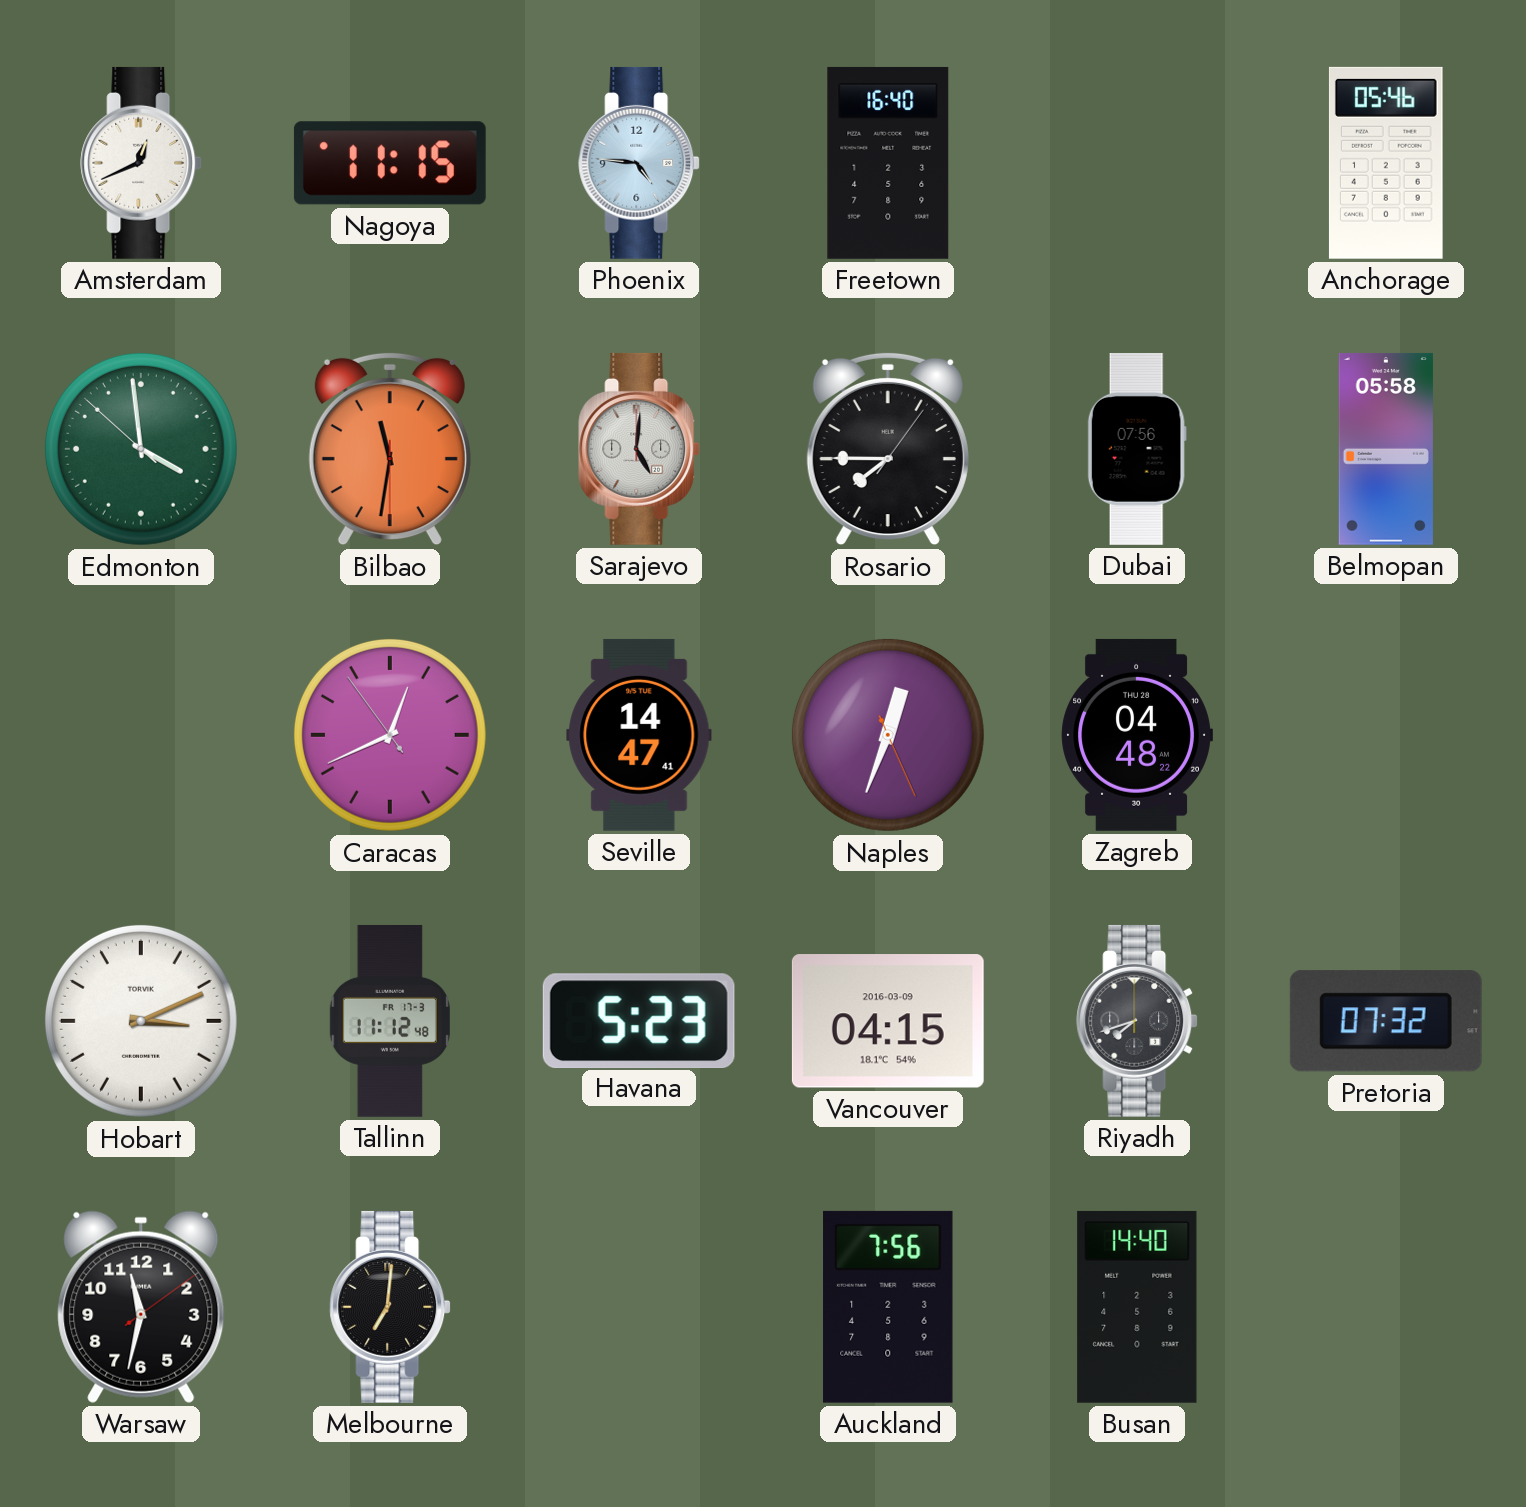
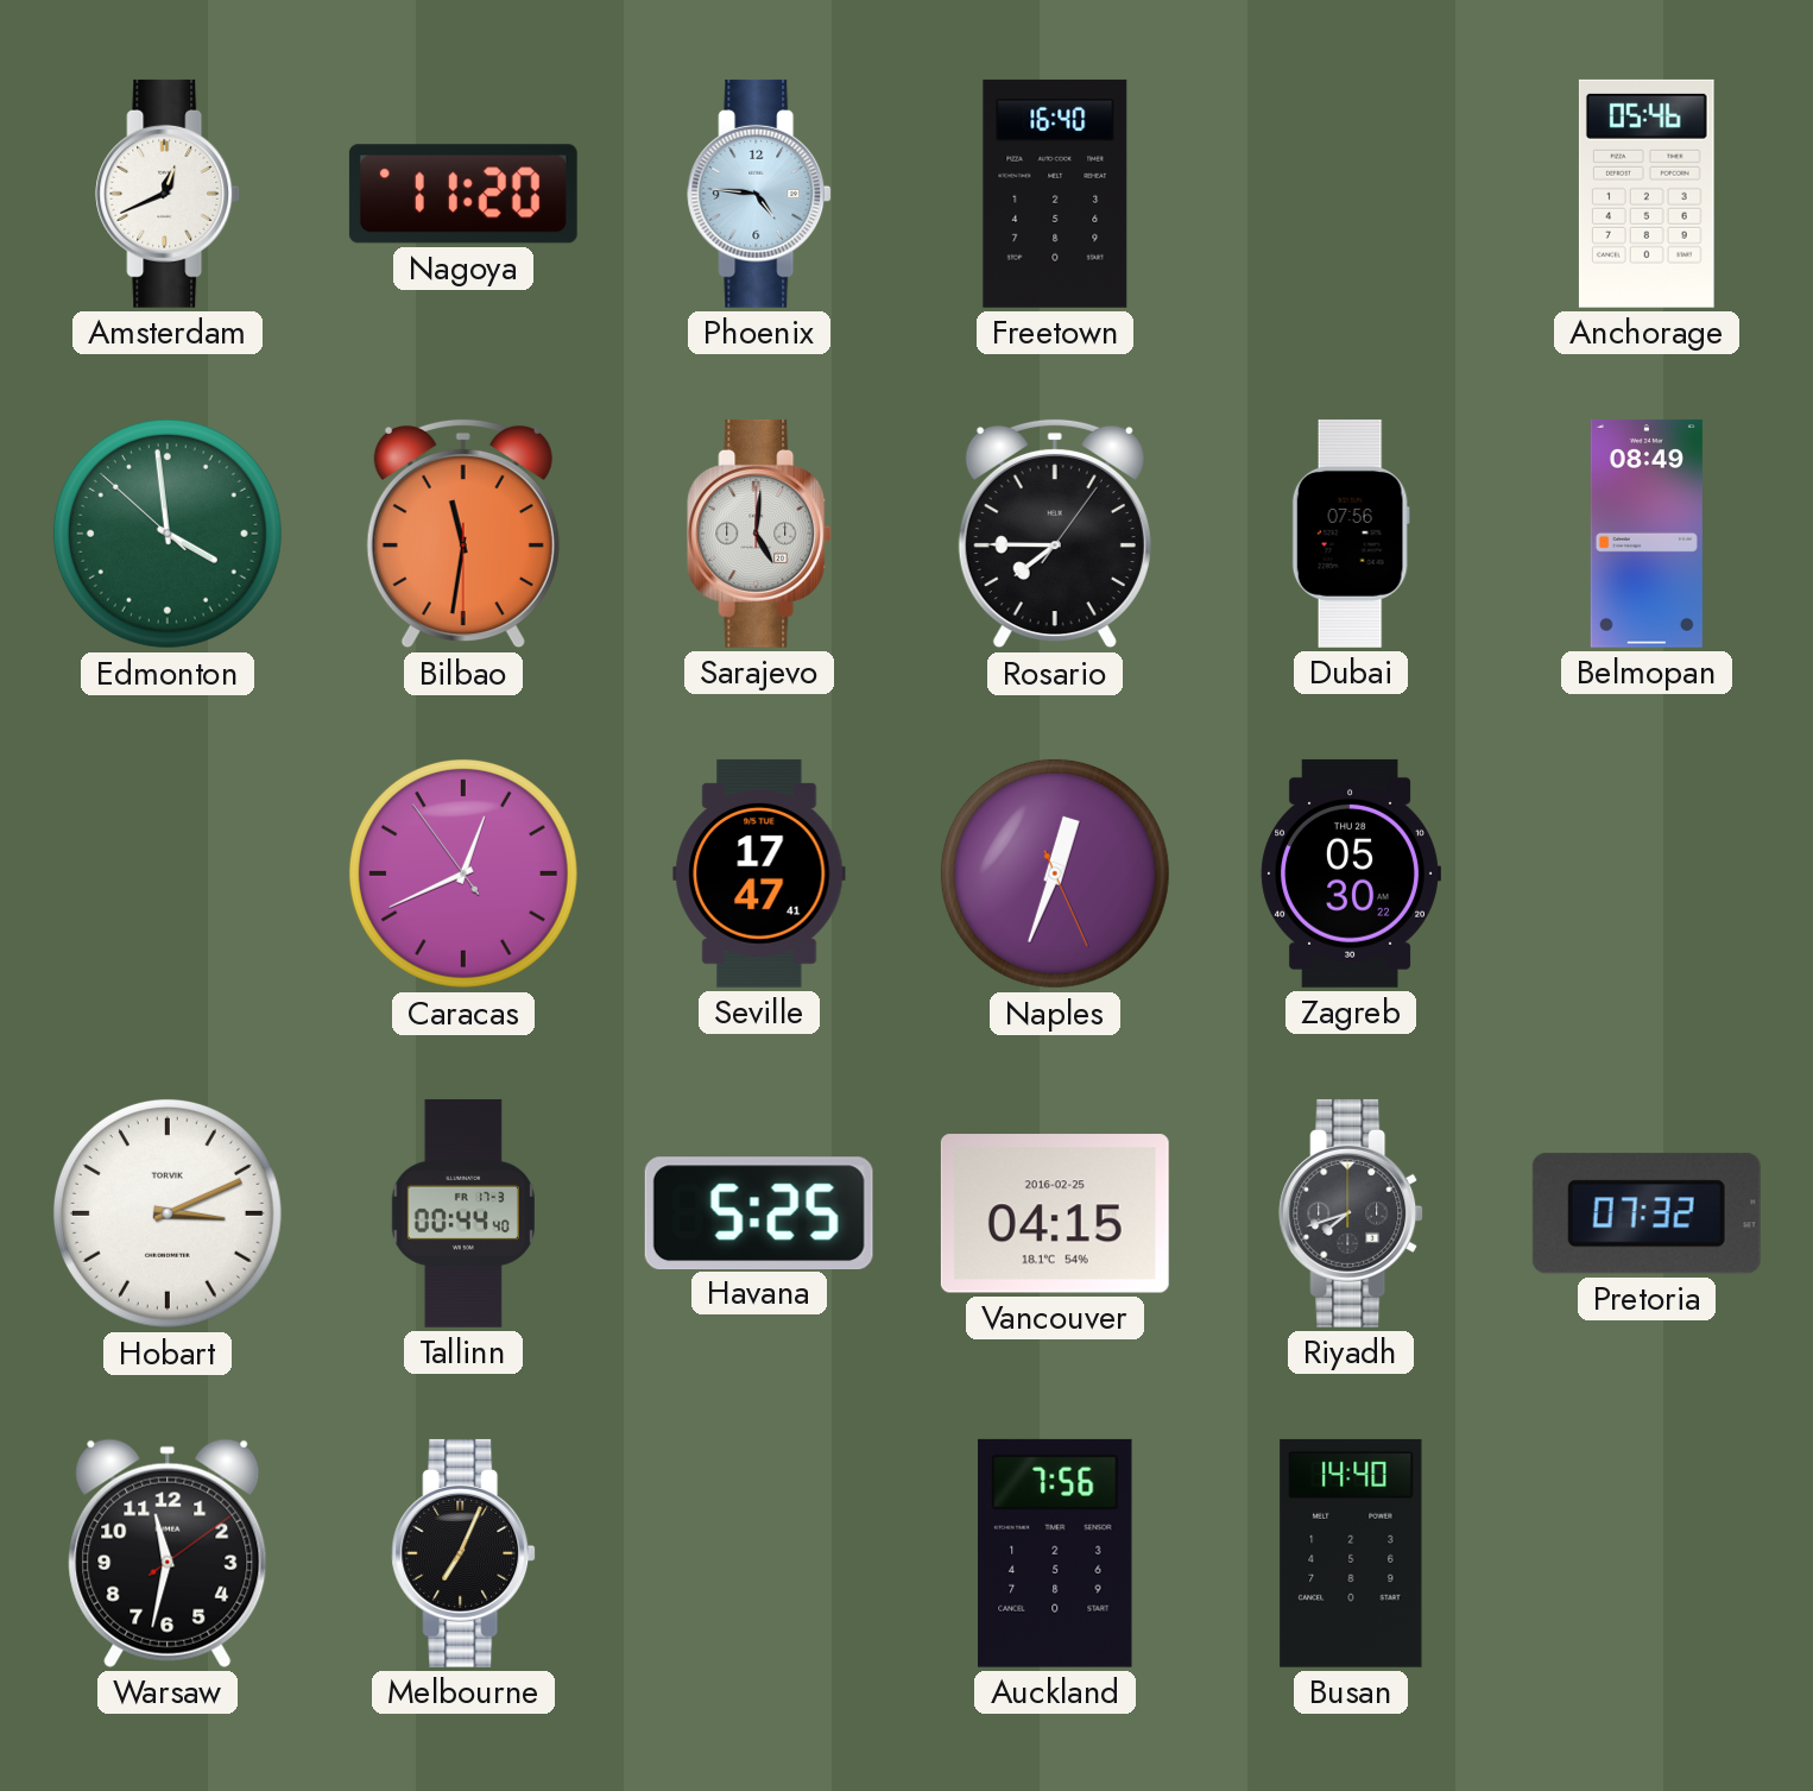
Nagoya: 11:15 -> 11:20
Belmopan: 05:58 -> 08:49
Seville: 14:47 -> 17:47
Zagreb: 04:48 -> 05:30
Tallinn: 11:12 -> 00:44
Havana: 5:23 -> 5:25
Vancouver date: 2016-03-09 -> 2016-02-25
Melbourne: 7:01 -> 7:04
